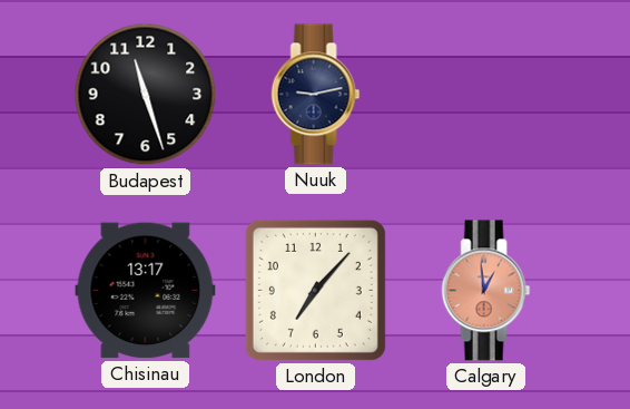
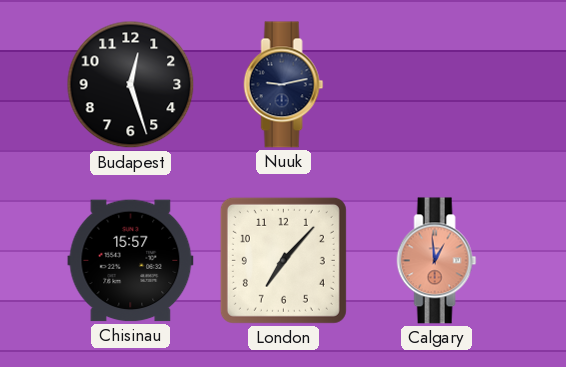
Budapest: 11:27 -> 12:27
Chisinau: 13:17 -> 15:57
